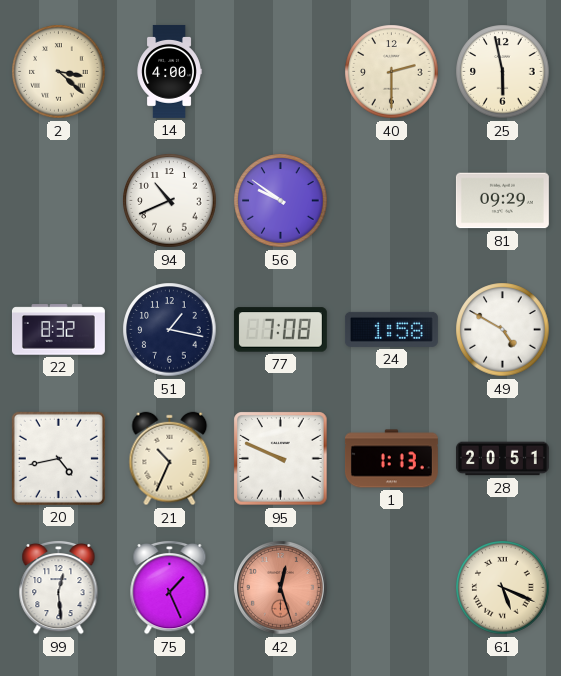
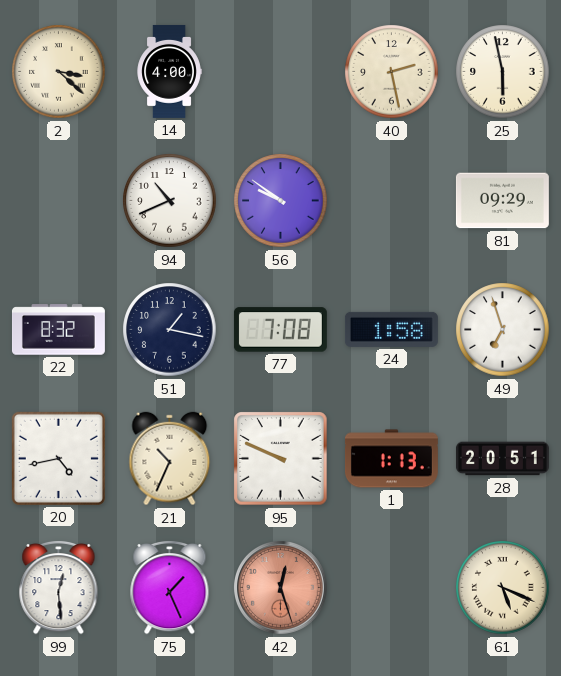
40: 2:30 -> 2:28
49: 4:50 -> 6:57
